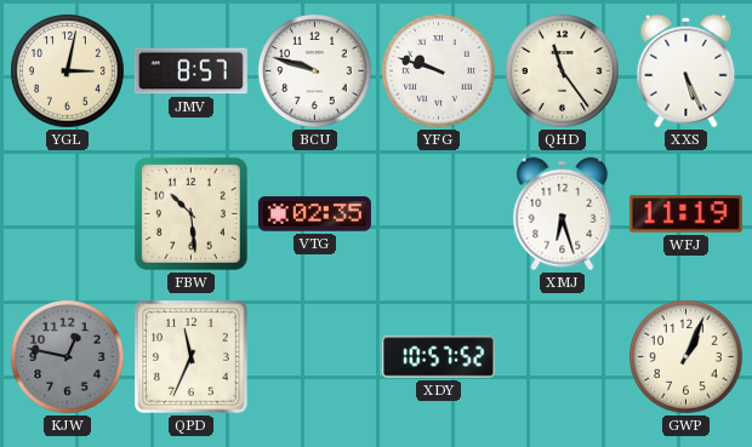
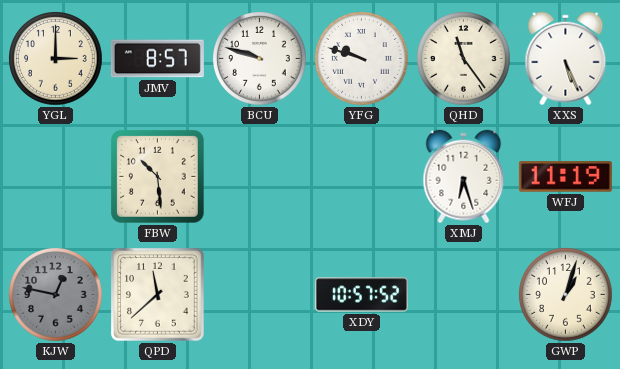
YGL: 3:02 -> 3:00
VTG: 02:35 -> none
QPD: 11:34 -> 11:38
GWP: 1:04 -> 1:03
